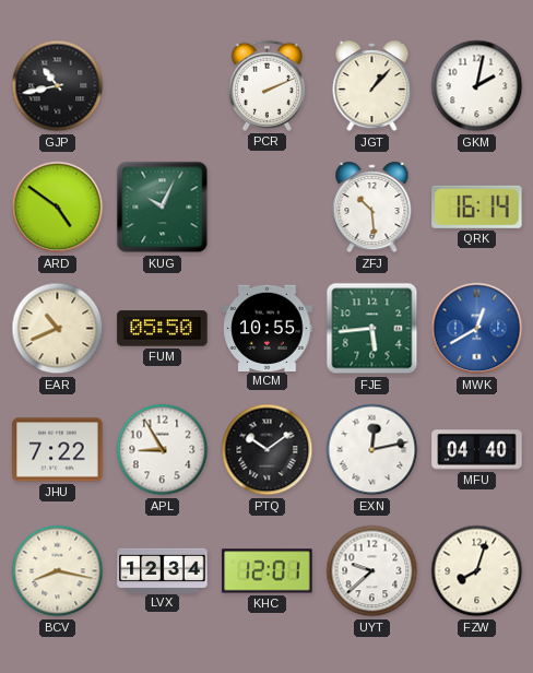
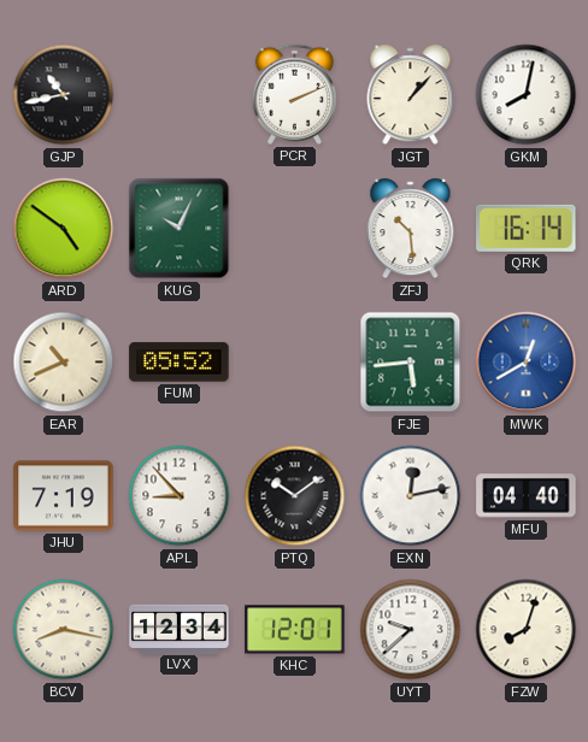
GKM: 2:02 -> 8:02
FUM: 05:50 -> 05:52
MCM: 10:55 -> none
JHU: 7:22 -> 7:19
APL: 8:55 -> 8:53
